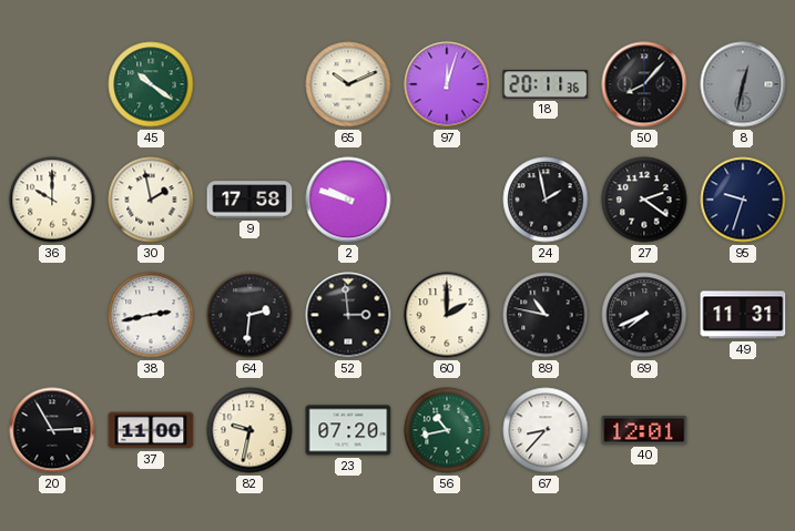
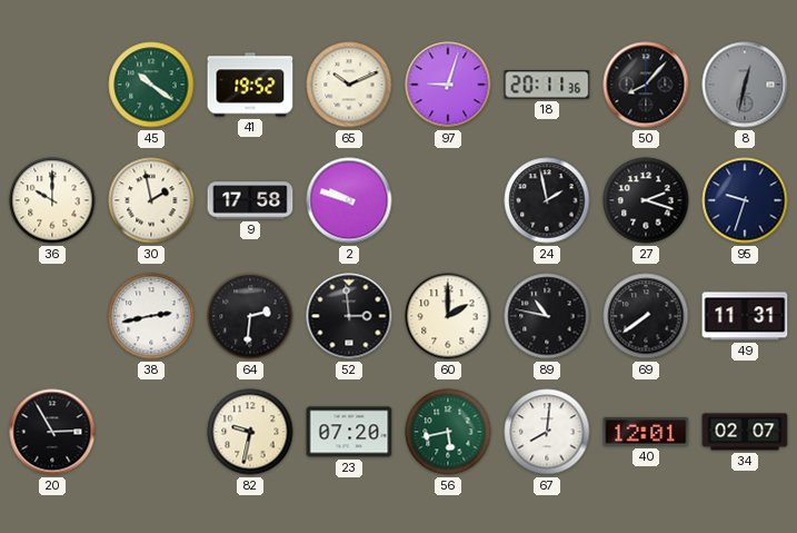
41: none -> 19:52
97: 12:03 -> 9:03
27: 2:21 -> 2:18
69: 7:41 -> 7:39
37: 11:00 -> none
56: 10:43 -> 5:43
67: 8:37 -> 8:01
34: none -> 02:07
